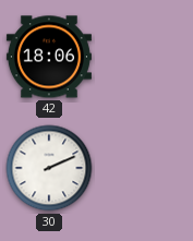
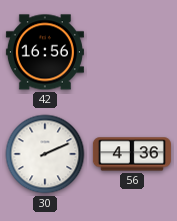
42: 18:06 -> 16:56
56: none -> 4:36
